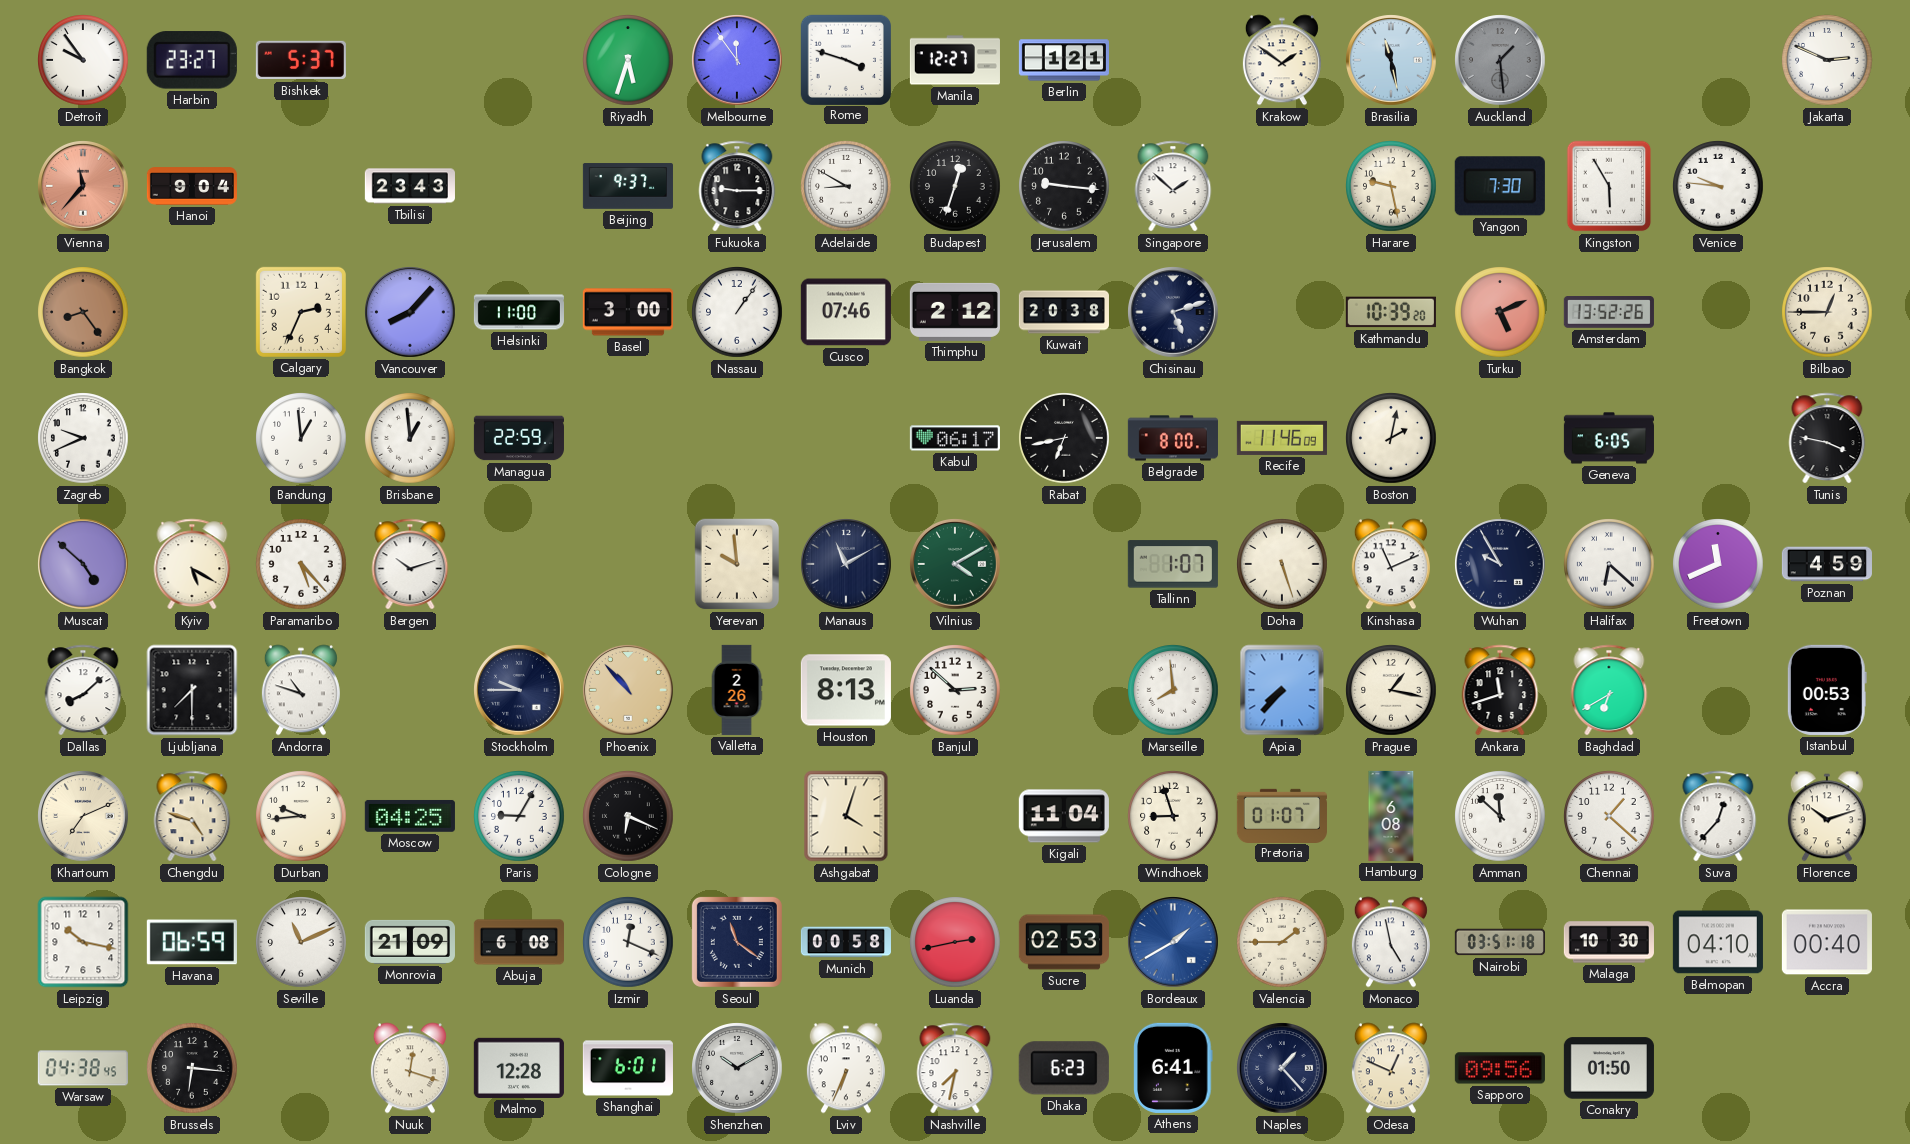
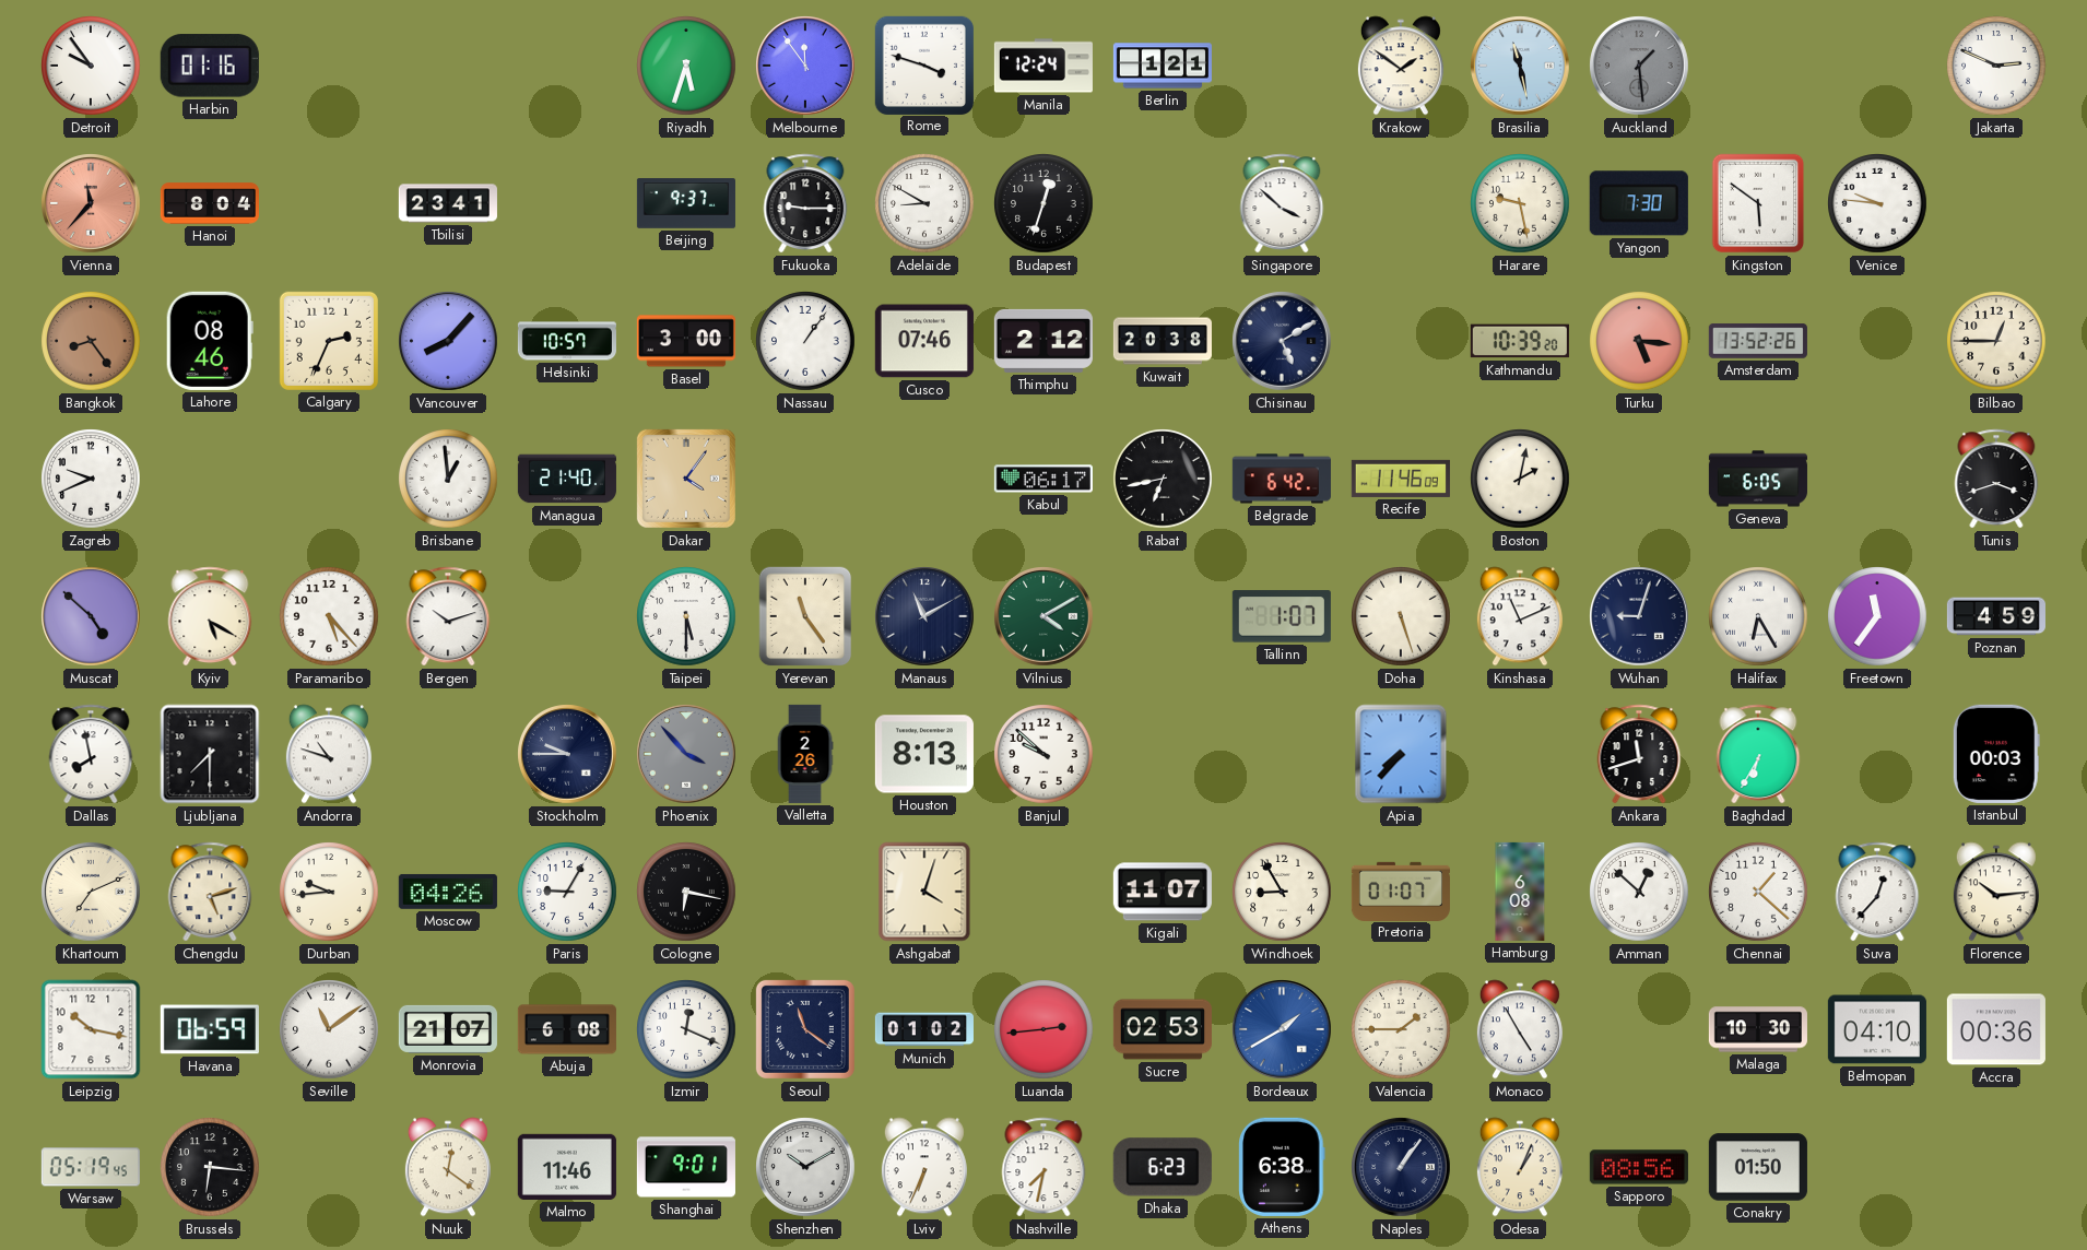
Harbin: 23:27 -> 01:16
Bishkek: 5:37 -> none
Manila: 12:27 -> 12:24
Hanoi: 9:04 -> 8:04
Tbilisi: 23:43 -> 23:41
Jerusalem: 9:16 -> none
Singapore: 1:52 -> 3:52
Kingston: 5:55 -> 5:51
Lahore: none -> 08:46
Helsinki: 11:00 -> 10:57
Chisinau: 5:12 -> 5:10
Turku: 5:11 -> 5:16
Bandung: 12:59 -> none
Managua: 22:59 -> 21:40
Dakar: none -> 4:06
Belgrade: 8:00 -> 6:42
Tunis: 3:47 -> 3:42
Taipei: none -> 5:30
Yerevan: 9:59 -> 11:24
Wuhan: 9:55 -> 9:03
Halifax: 6:22 -> 6:25
Freetown: 11:41 -> 11:36
Dallas: 8:08 -> 7:58
Phoenix: 10:53 -> 3:53
Phoenix dial: champagne -> grey
Banjul: 2:52 -> 9:52
Marseille: 7:59 -> none
Prague: 1:17 -> none
Baghdad: 6:40 -> 6:35
Istanbul: 00:53 -> 00:03
Chengdu: 4:48 -> 5:12
Moscow: 04:25 -> 04:26
Cologne: 6:19 -> 6:17
Kigali: 11:04 -> 11:07
Windhoek: 8:57 -> 8:55
Amman: 11:52 -> 12:52
Florence: 10:12 -> 10:14
Seville: 11:11 -> 11:09
Monrovia: 21:09 -> 21:07
Munich: 00:58 -> 01:02
Luanda: 2:43 -> 2:44
Monaco: 4:58 -> 4:55
Nairobi: 03:51 -> none
Accra: 00:40 -> 00:36
Warsaw: 04:38 -> 05:19
Nuuk: 12:18 -> 12:21
Malmo: 12:28 -> 11:46
Shanghai: 6:01 -> 9:01
Athens: 6:41 -> 6:38
Naples: 1:23 -> 1:06
Odesa: 12:49 -> 1:04
Sapporo: 09:56 -> 08:56
